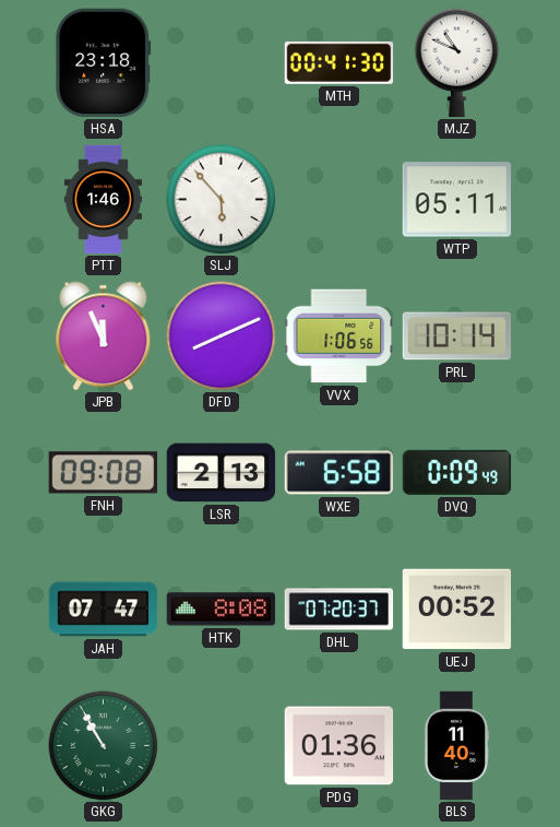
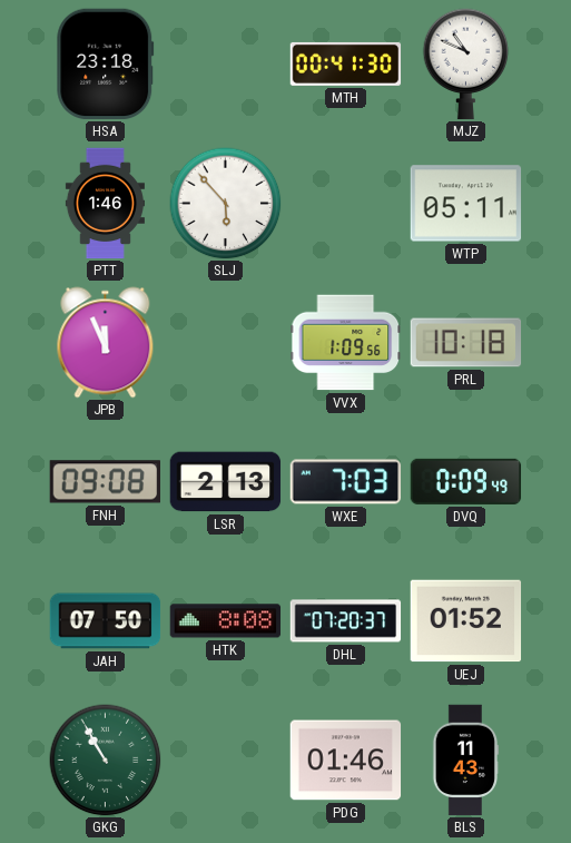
DFD: 8:11 -> none
VVX: 1:06 -> 1:09
PRL: 10:14 -> 10:18
WXE: 6:58 -> 7:03
JAH: 07:47 -> 07:50
UEJ: 00:52 -> 01:52
PDG: 01:36 -> 01:46
BLS: 11:40 -> 11:43
